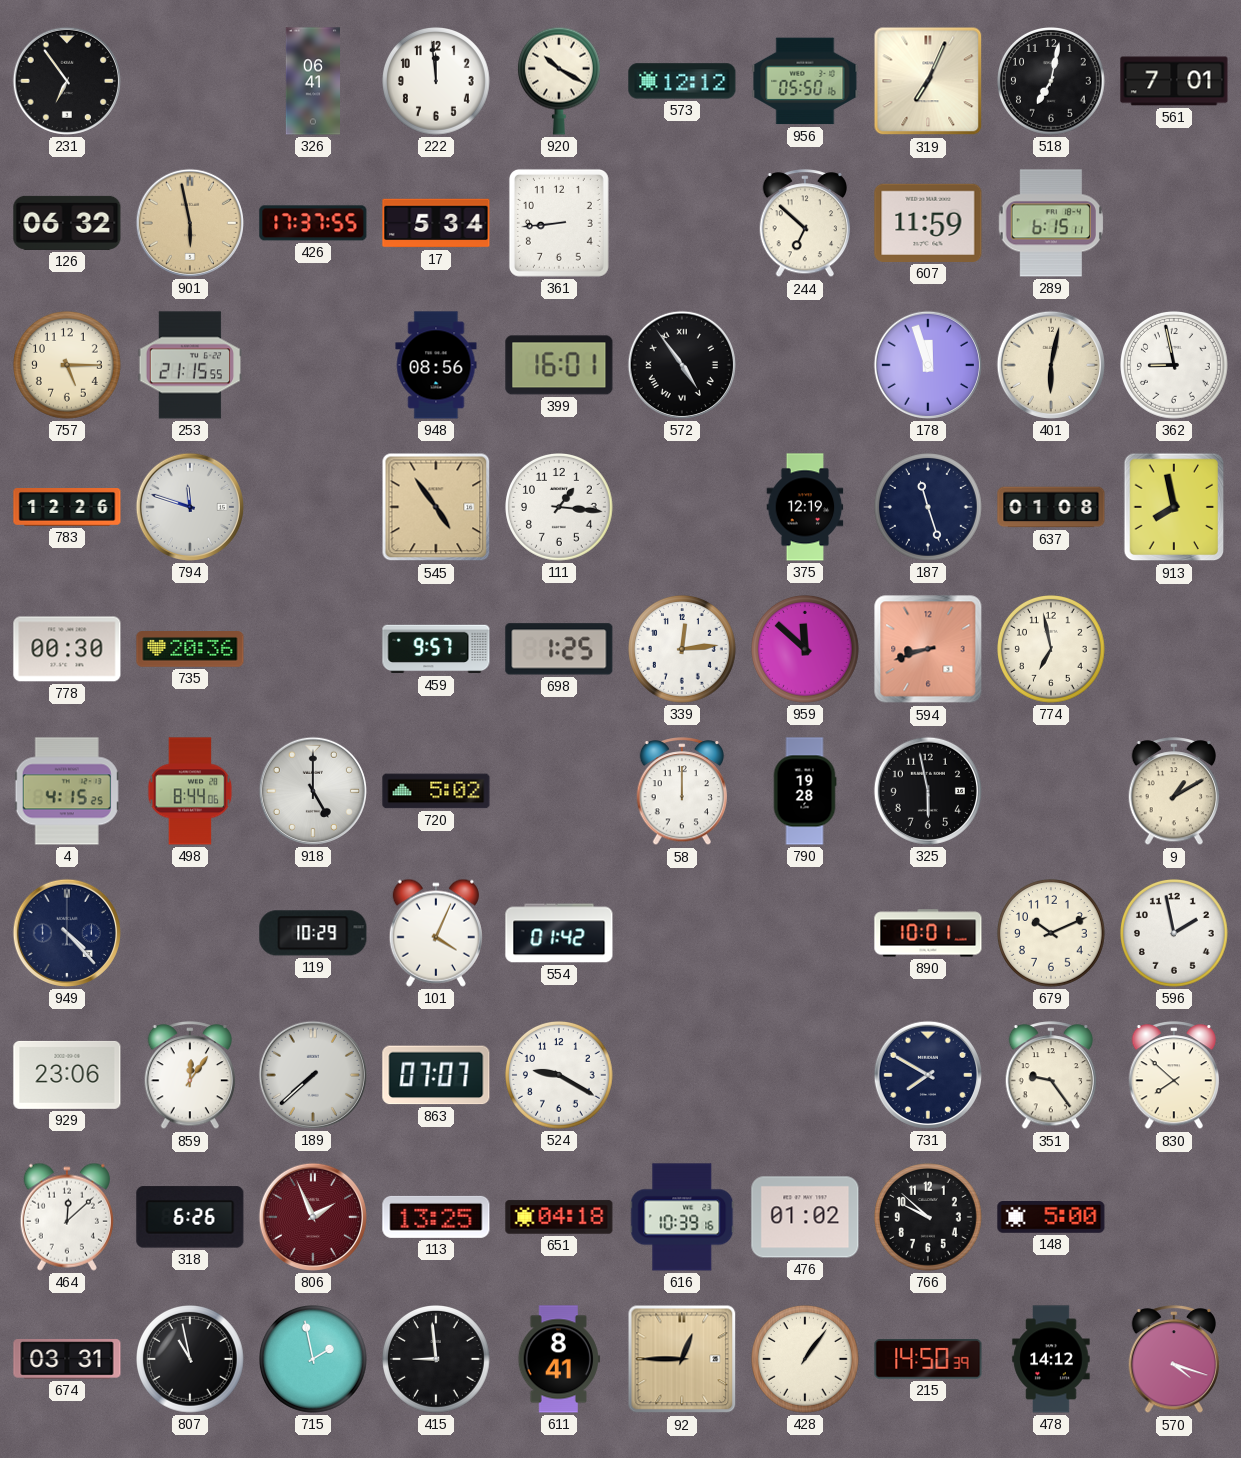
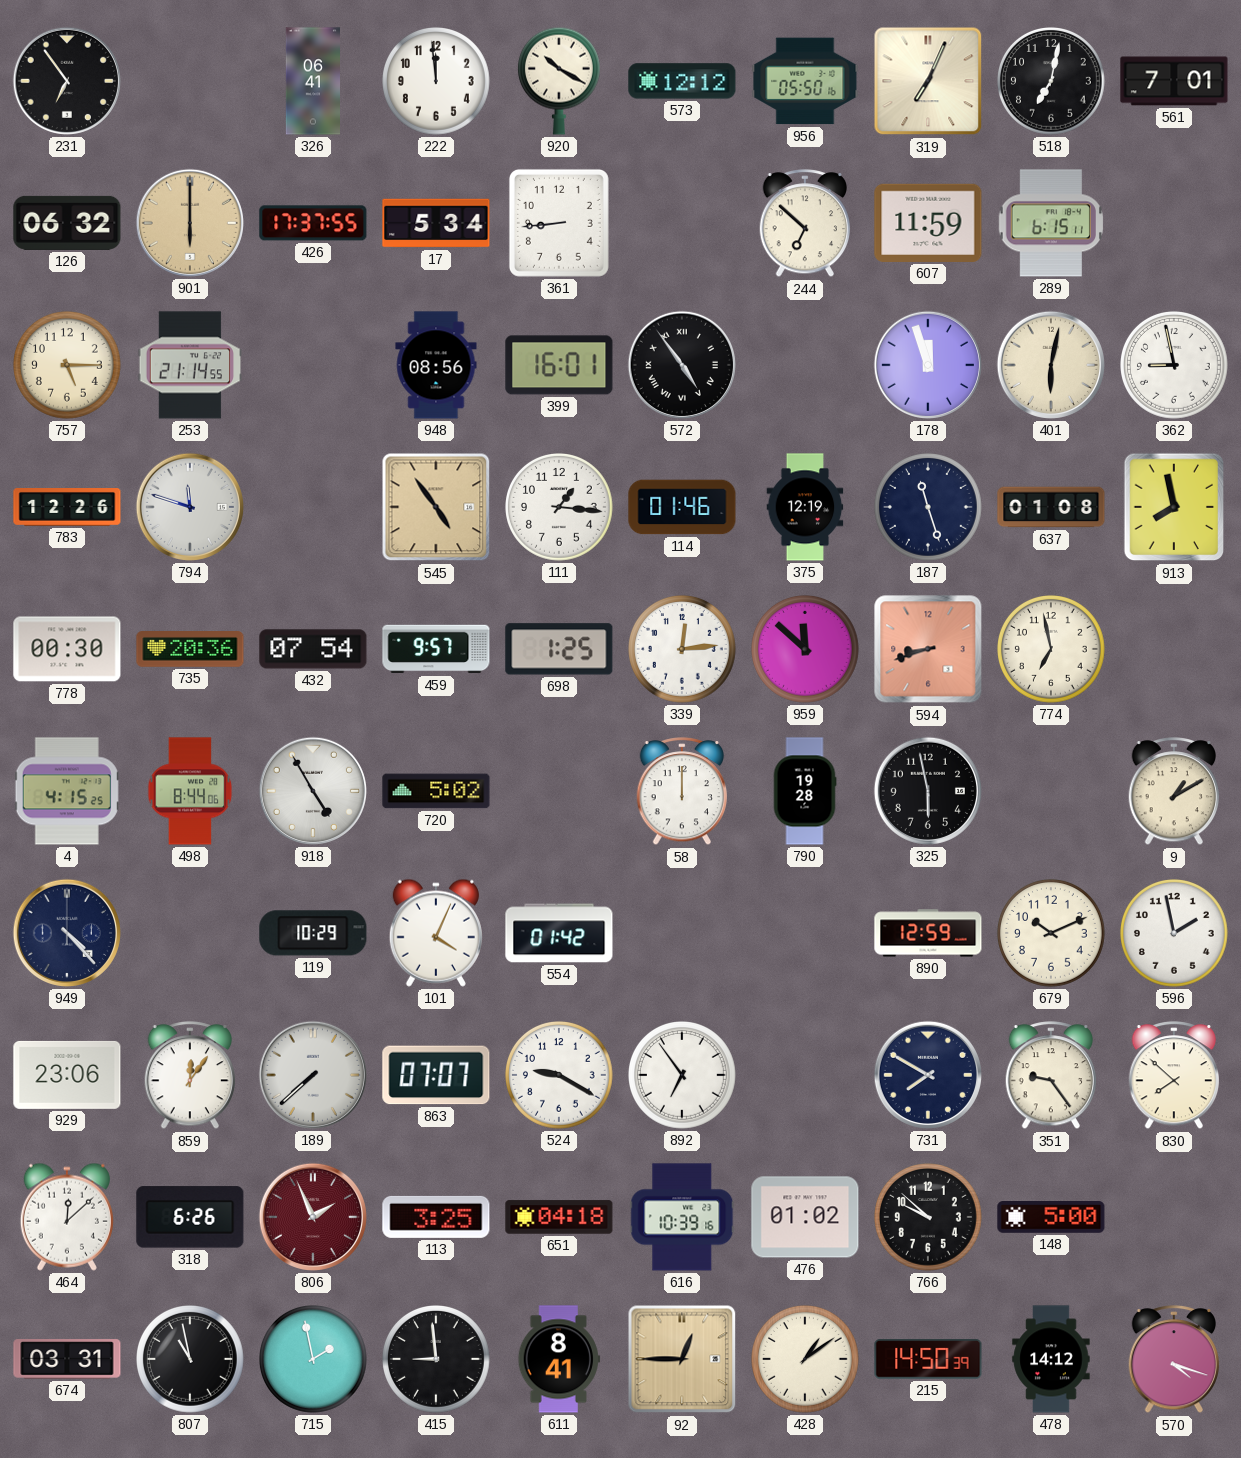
901: 5:58 -> 6:00
253: 21:15 -> 21:14
114: none -> 01:46
432: none -> 07:54
918: 5:00 -> 4:55
890: 10:01 -> 12:59
892: none -> 6:54
113: 13:25 -> 3:25
428: 1:06 -> 1:09
